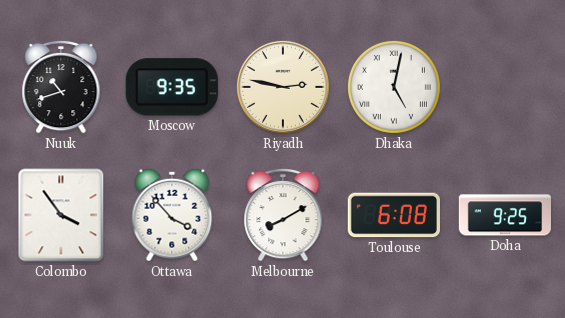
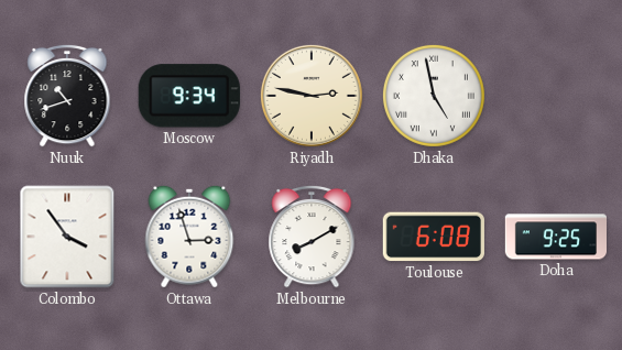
Moscow: 9:35 -> 9:34
Dhaka: 5:02 -> 4:58
Ottawa: 3:53 -> 2:57
